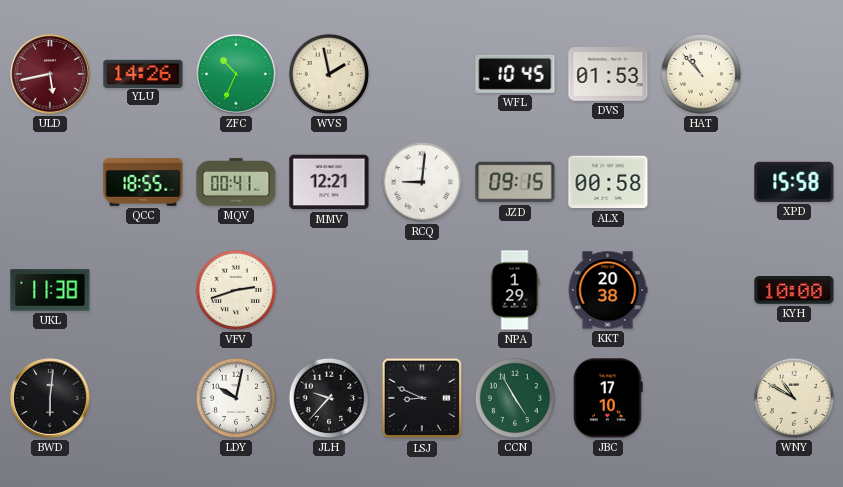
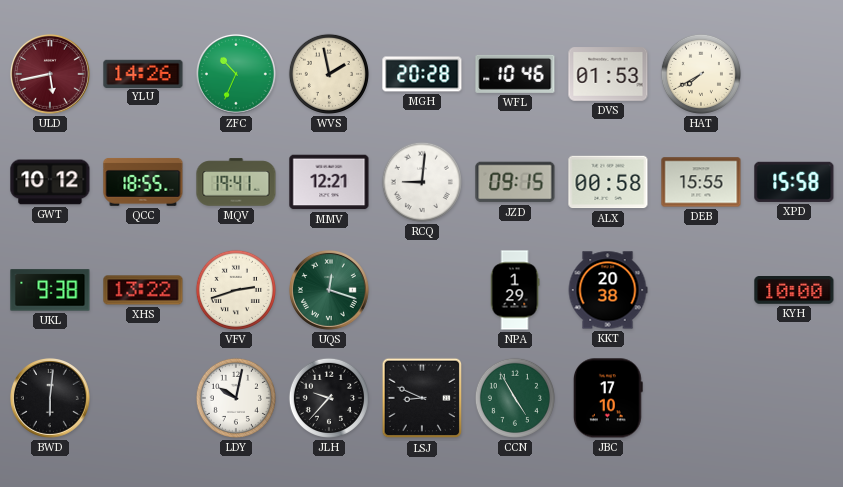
MGH: none -> 20:28
WFL: 10:45 -> 10:46
HAT: 10:53 -> 7:40
GWT: none -> 10:12
MQV: 00:41 -> 19:41
DEB: none -> 15:55
UKL: 11:38 -> 9:38
XHS: none -> 13:22
UQS: none -> 12:18
WNY: 10:50 -> none
